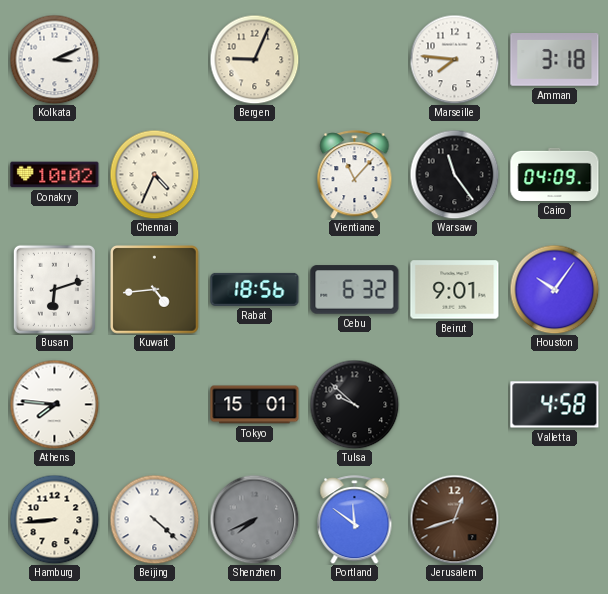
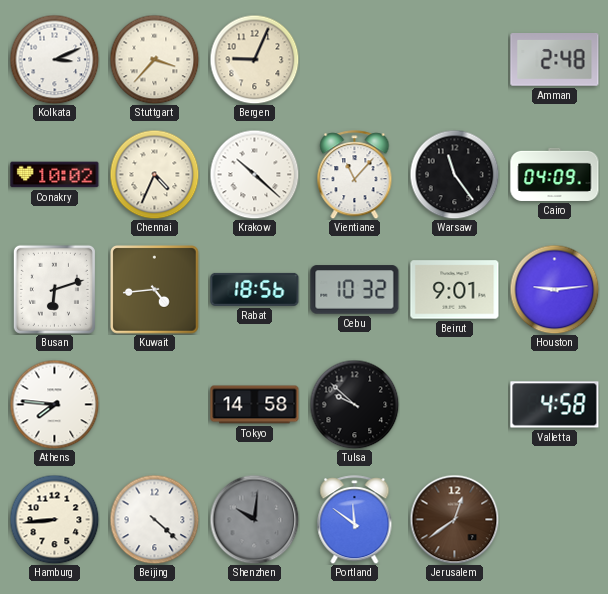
Stuttgart: none -> 3:37
Marseille: 7:46 -> none
Amman: 3:18 -> 2:48
Krakow: none -> 10:22
Cebu: 6:32 -> 10:32
Houston: 10:06 -> 9:14
Tokyo: 15:01 -> 14:58
Shenzhen: 7:41 -> 10:01
Jerusalem: 12:42 -> 12:39
